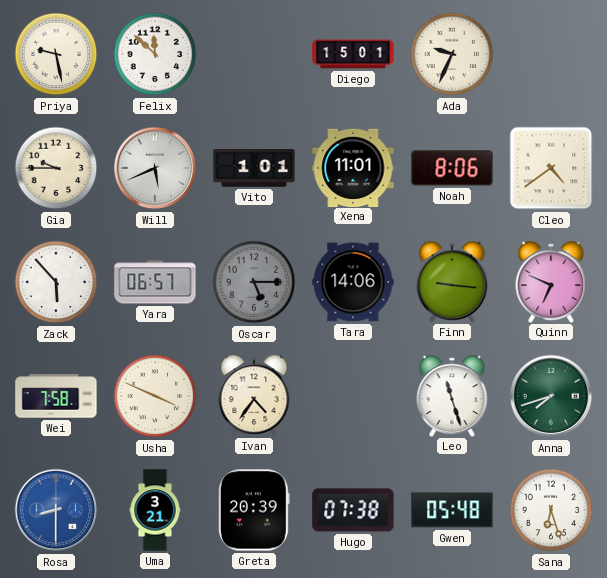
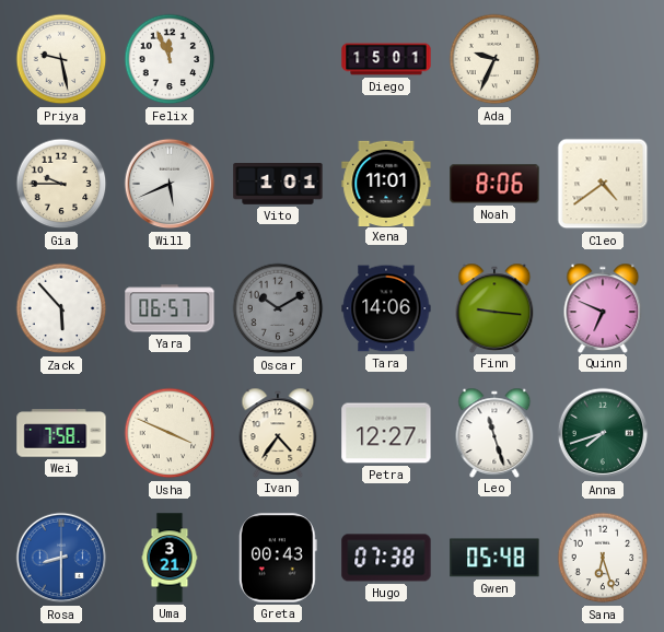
Felix: 11:52 -> 11:56
Oscar: 5:15 -> 10:10
Petra: none -> 12:27
Greta: 20:39 -> 00:43
